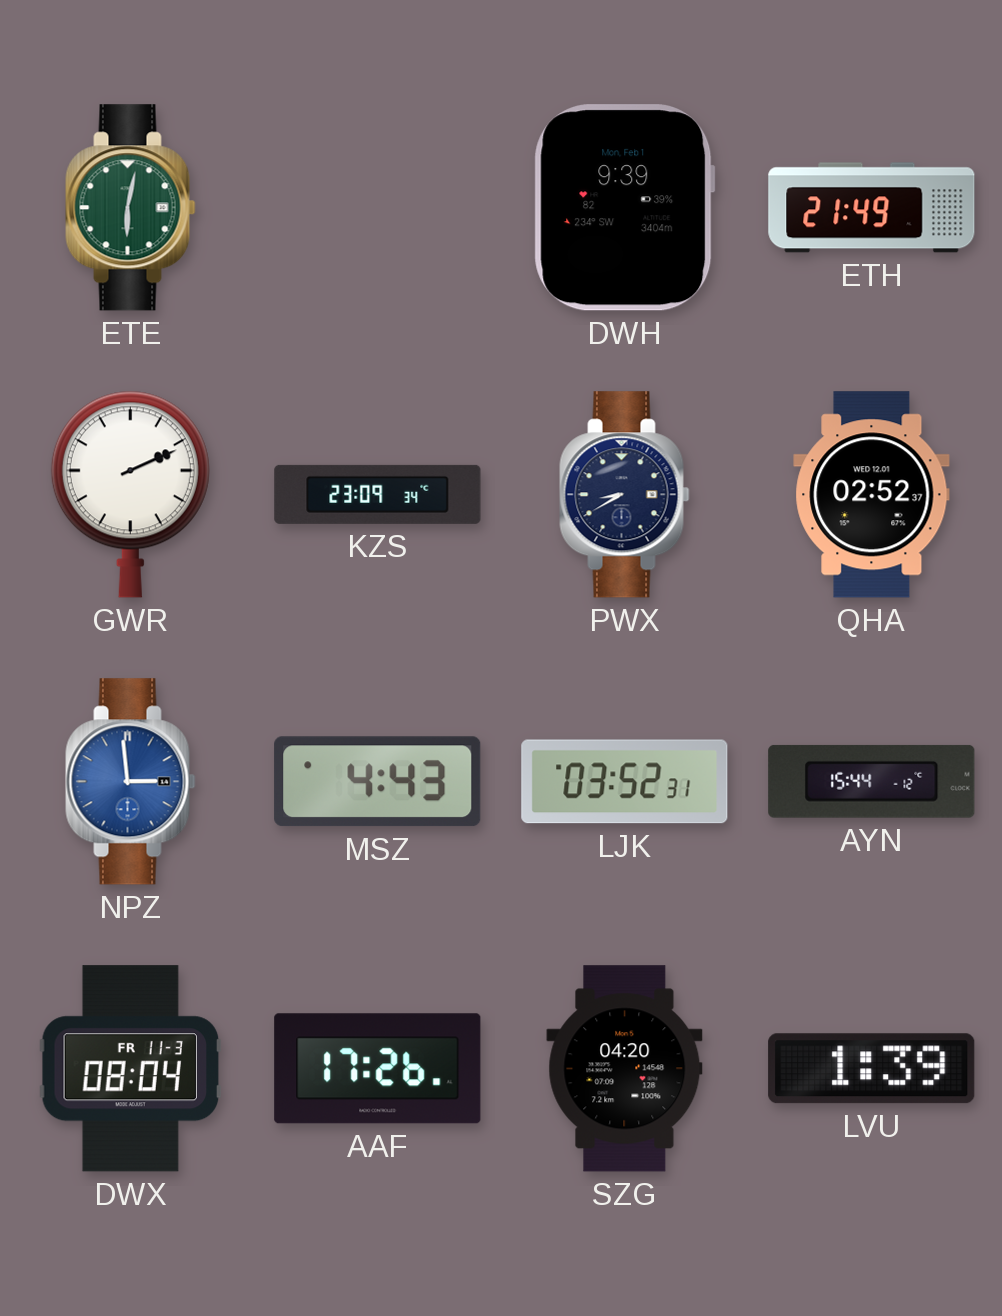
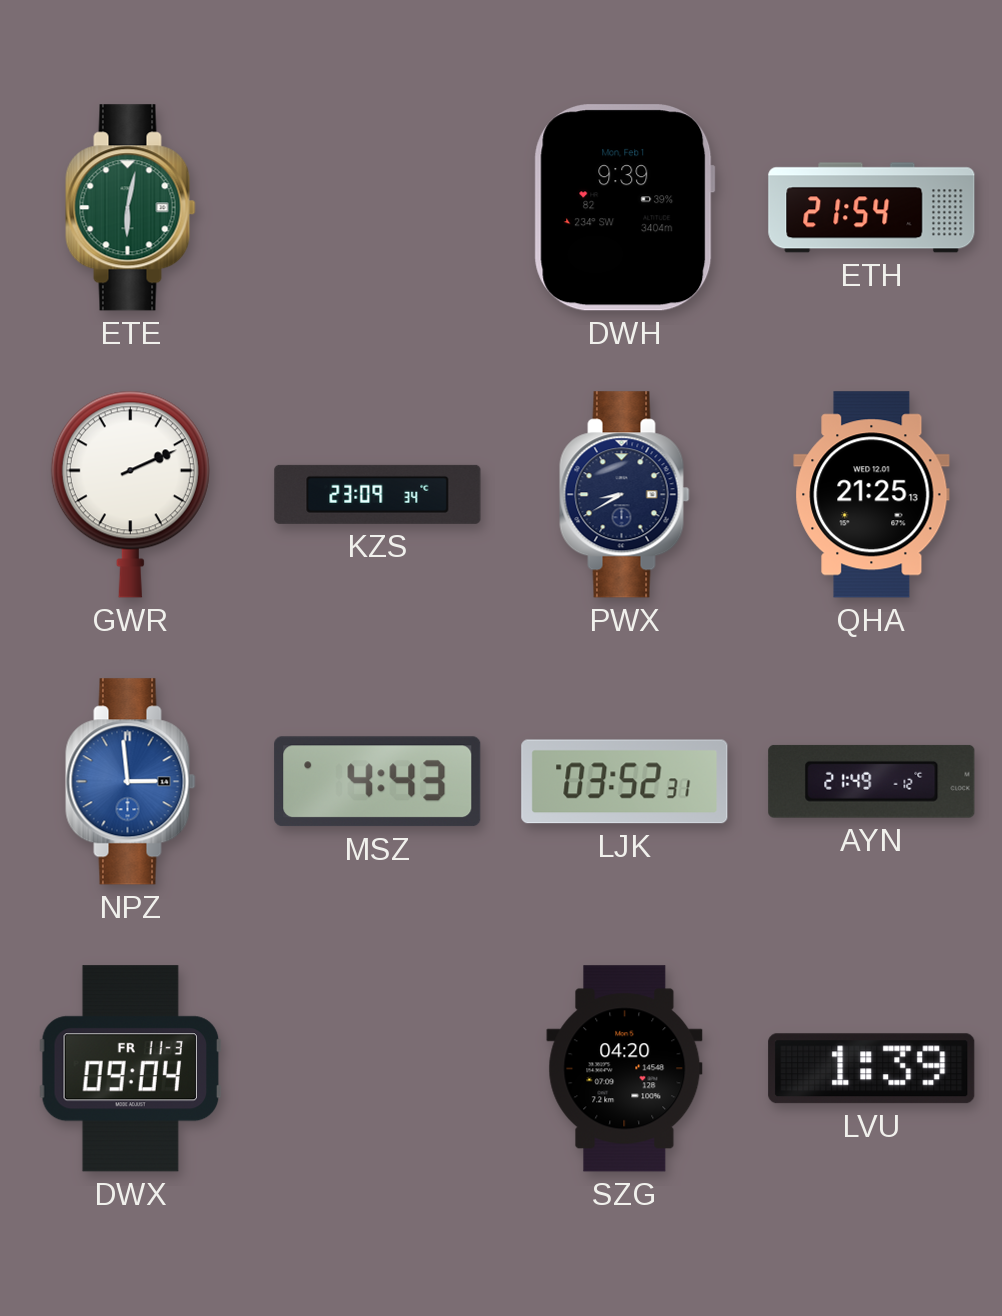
ETH: 21:49 -> 21:54
QHA: 02:52 -> 21:25
AYN: 15:44 -> 21:49
DWX: 08:04 -> 09:04
AAF: 17:26 -> none
